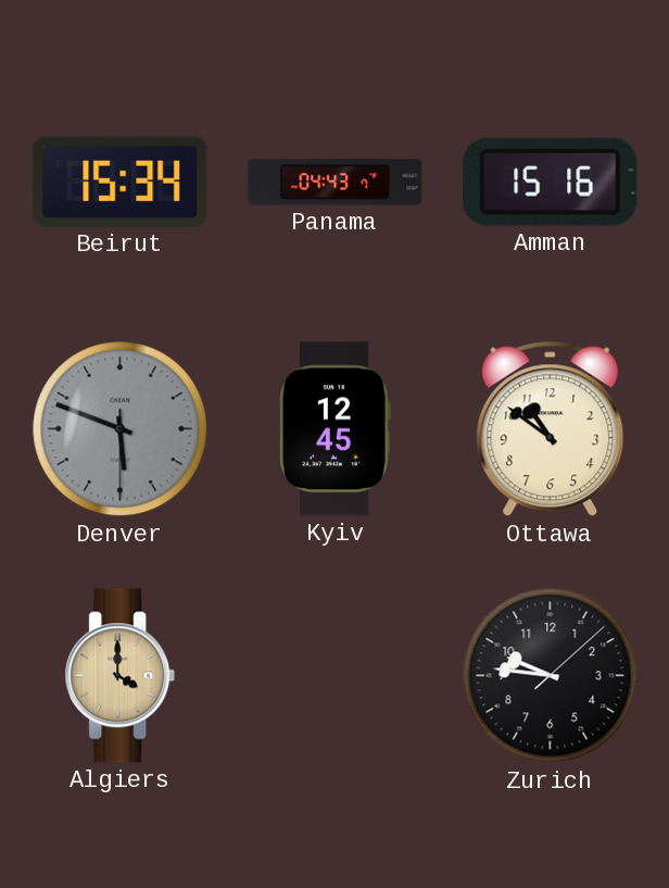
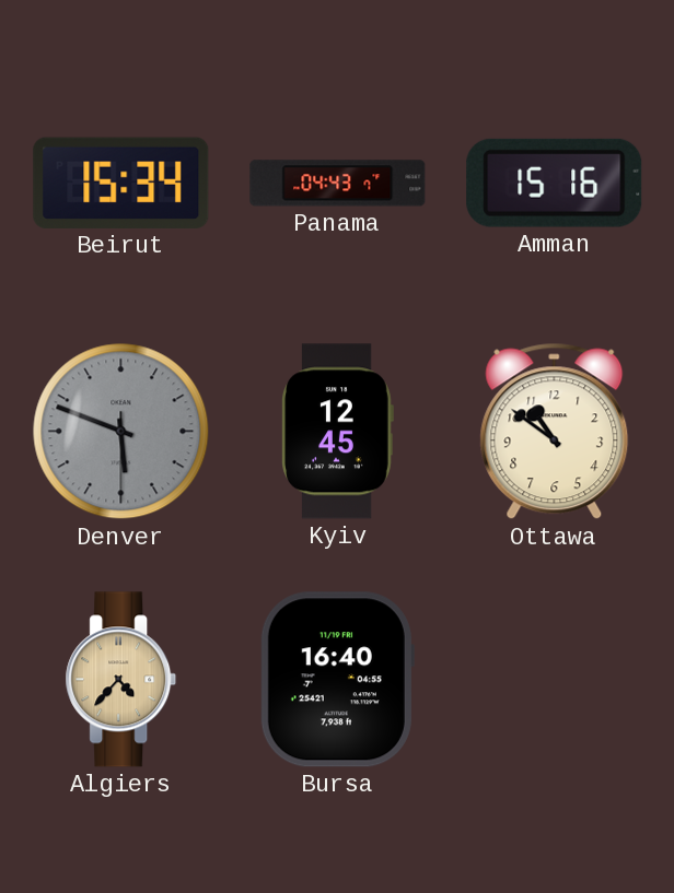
Algiers: 4:00 -> 4:37
Bursa: none -> 16:40
Zurich: 9:46 -> none
